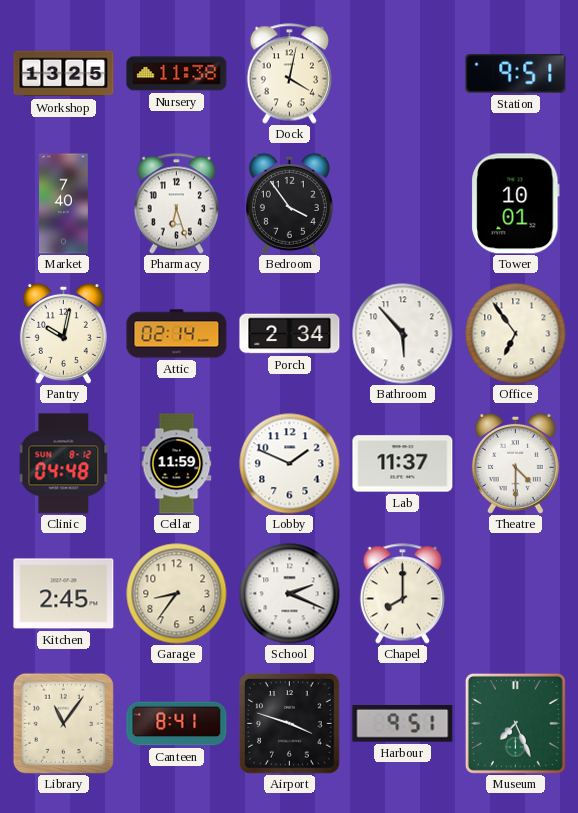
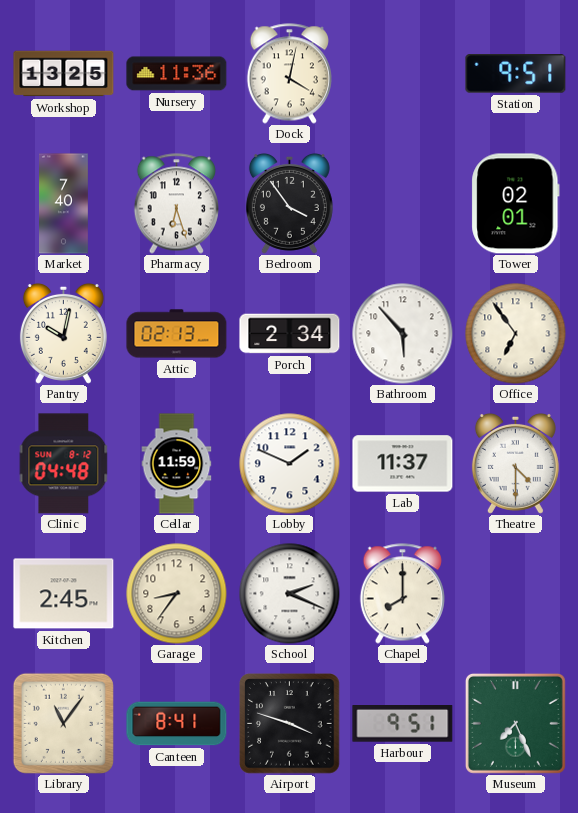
Nursery: 11:38 -> 11:36
Tower: 10:01 -> 02:01
Attic: 02:14 -> 02:13
